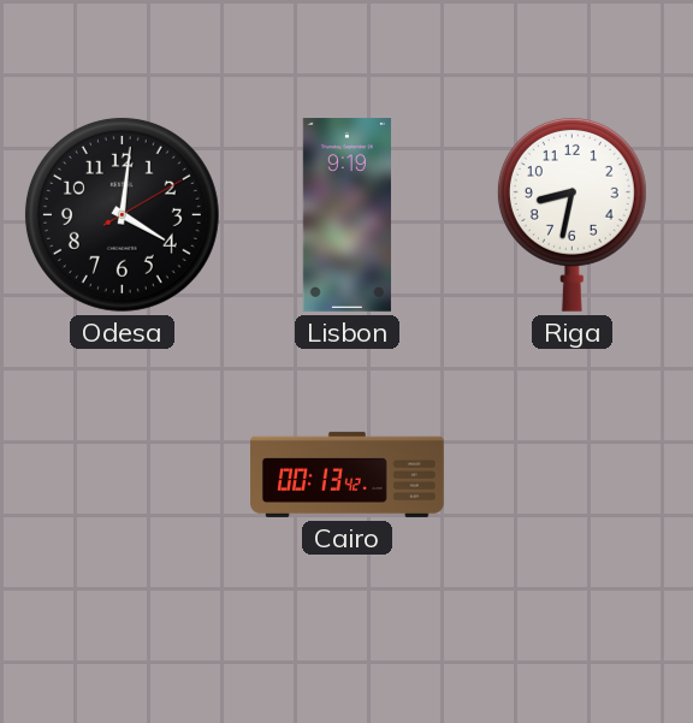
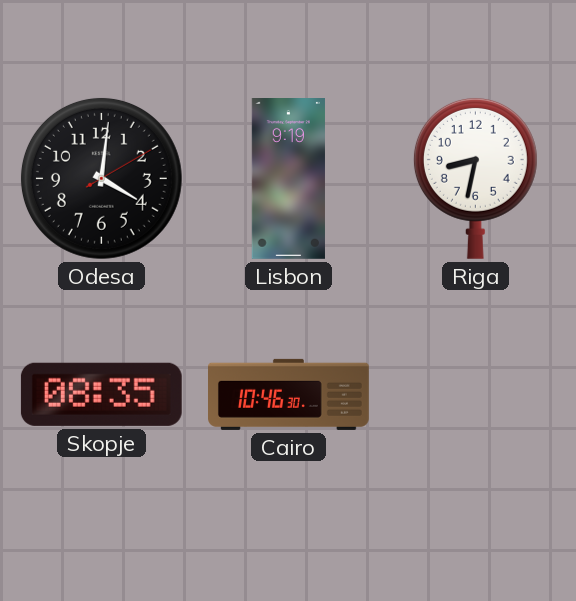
Skopje: none -> 08:35
Cairo: 00:13 -> 10:46
